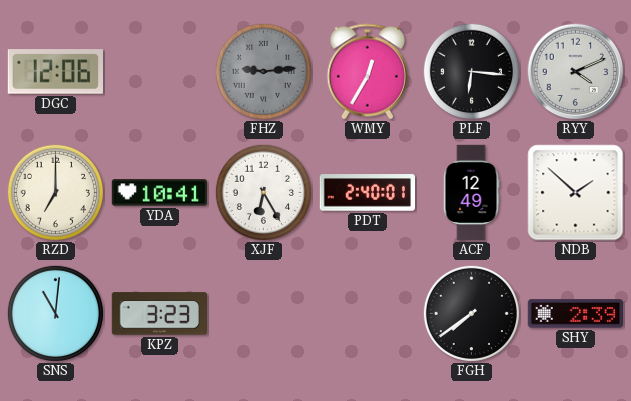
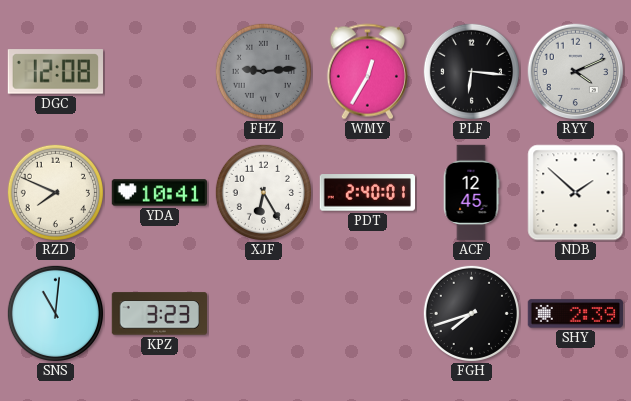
DGC: 12:06 -> 12:08
RZD: 7:00 -> 7:49
ACF: 12:49 -> 12:45
FGH: 7:39 -> 7:42
